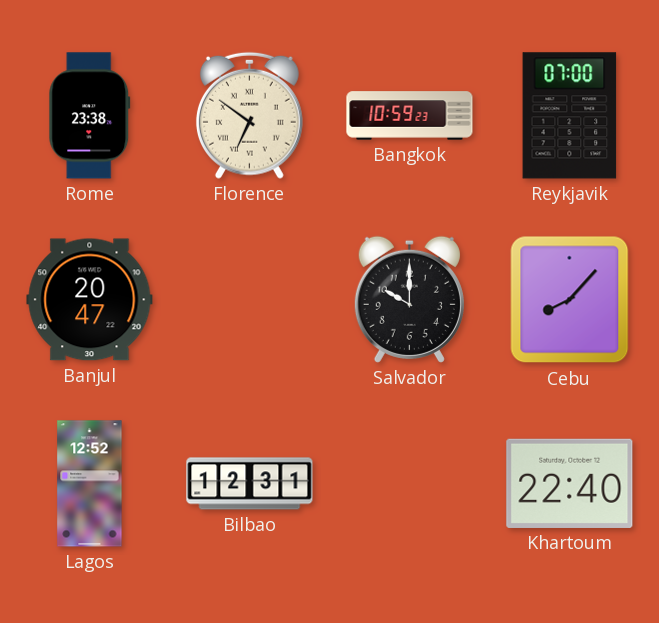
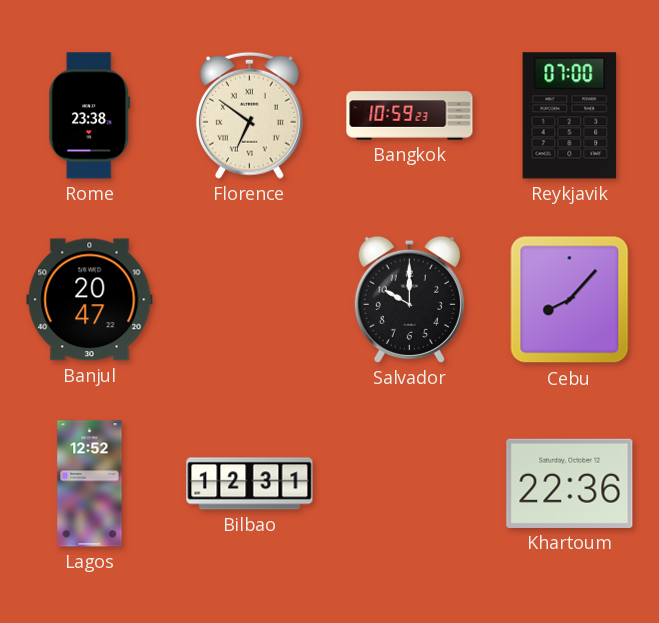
Khartoum: 22:40 -> 22:36
